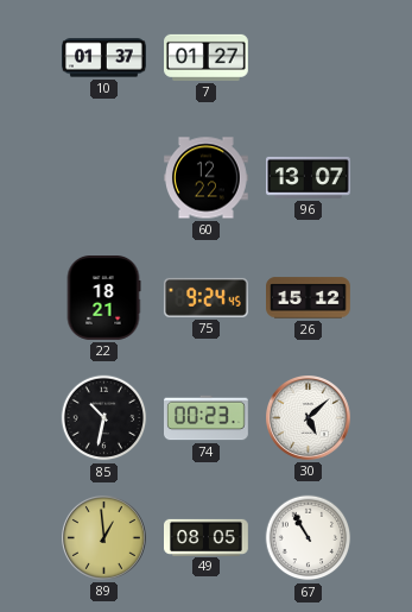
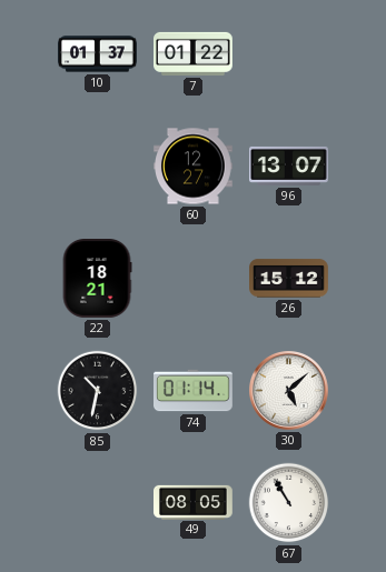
7: 01:27 -> 01:22
60: 12:22 -> 12:27
75: 9:24 -> none
74: 00:23 -> 01:14
89: 12:59 -> none
